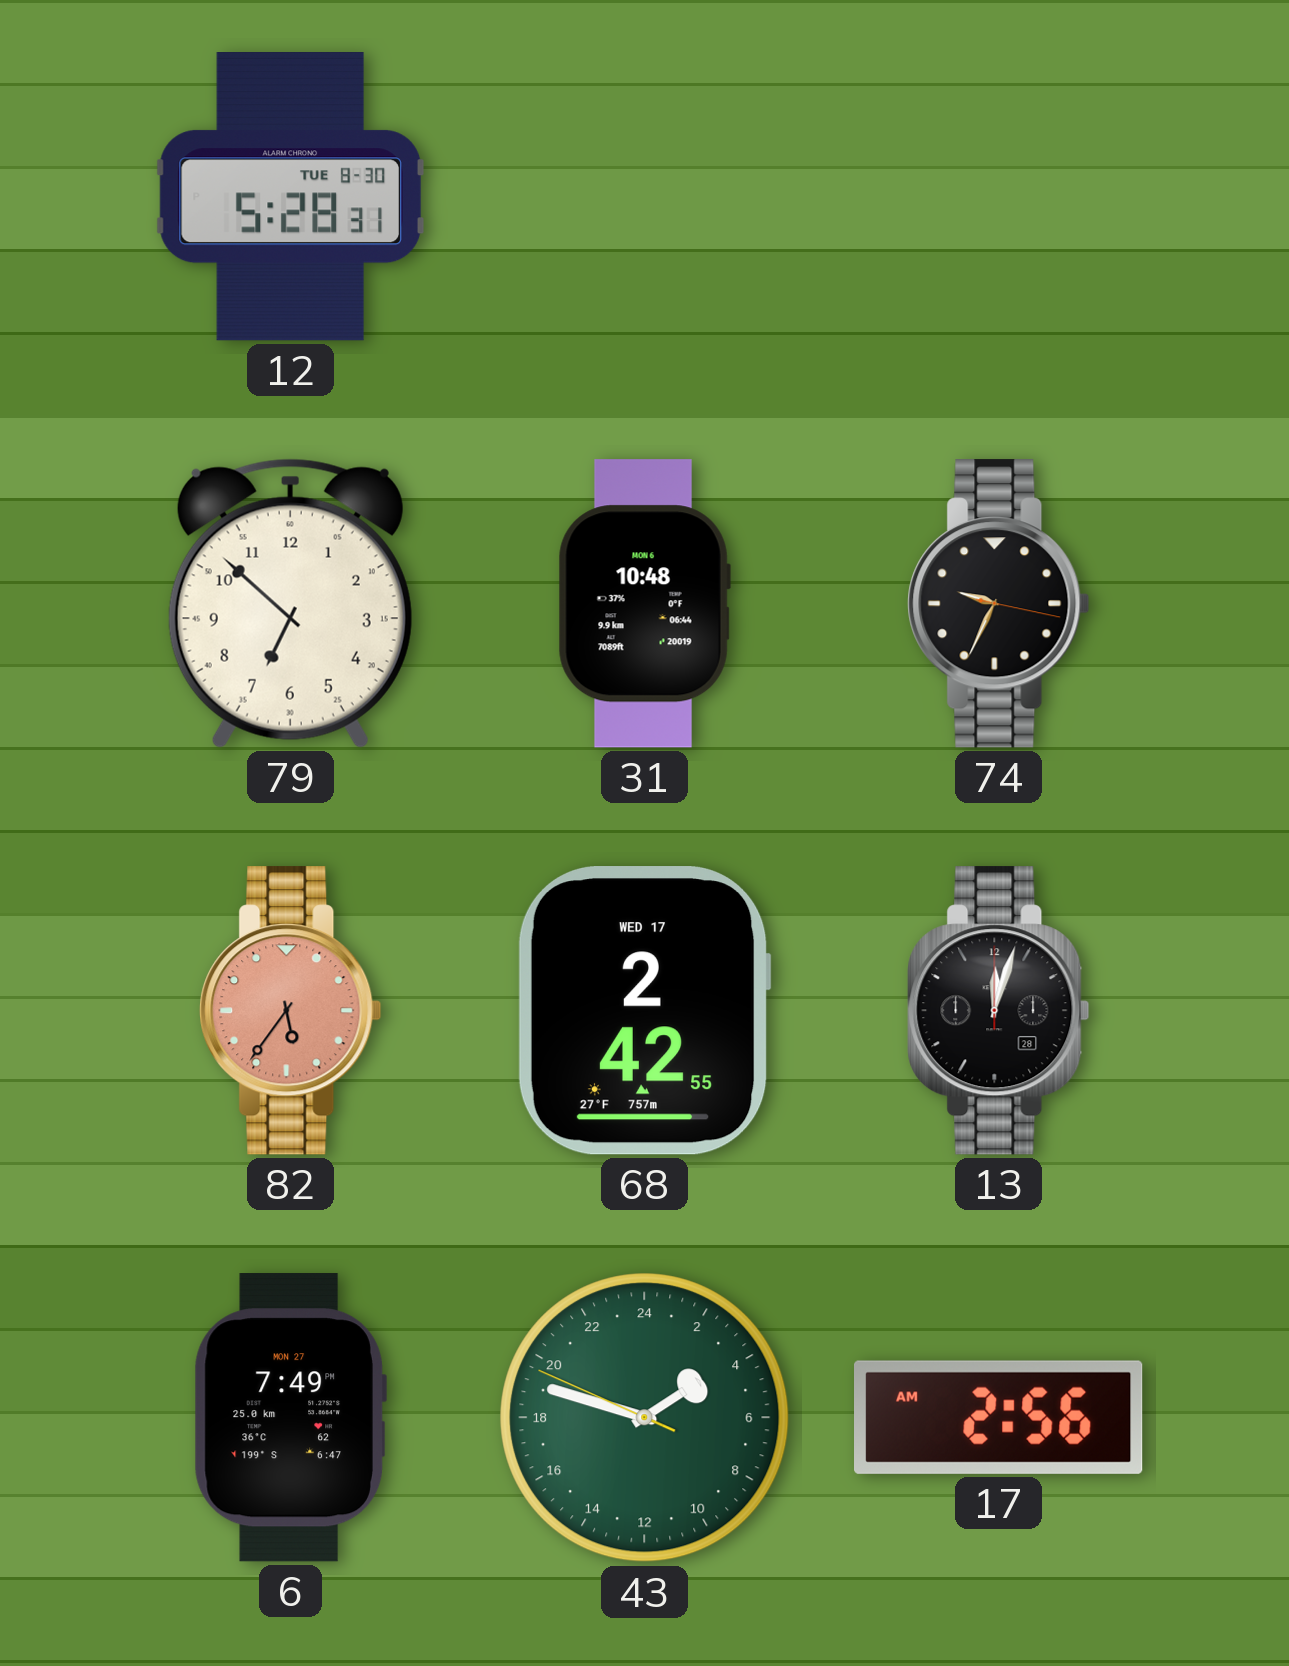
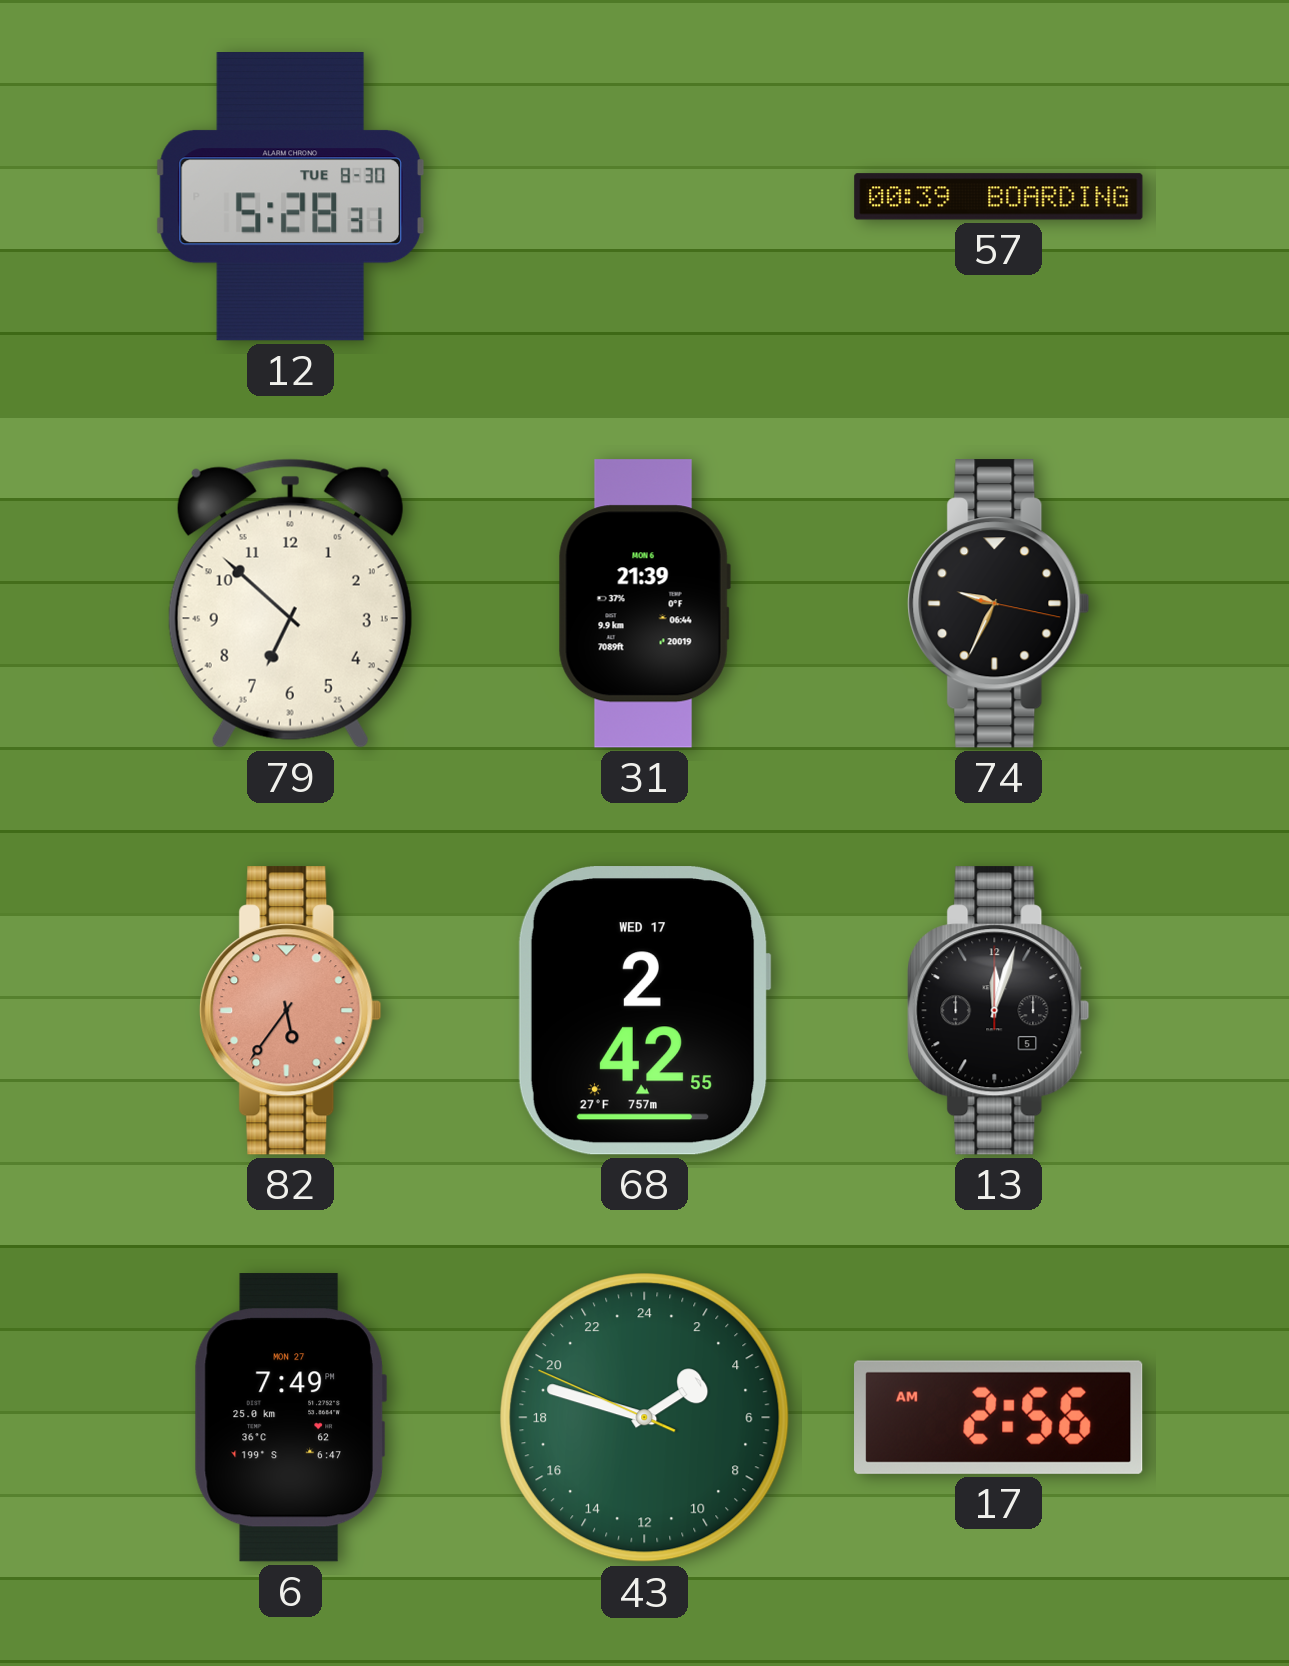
57: none -> 00:39
31: 10:48 -> 21:39
13 date: 28 -> 5
